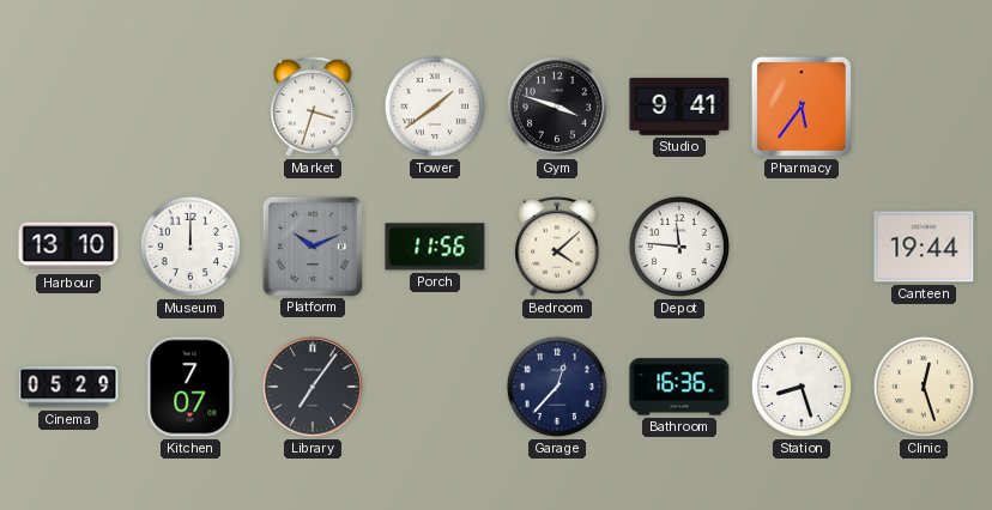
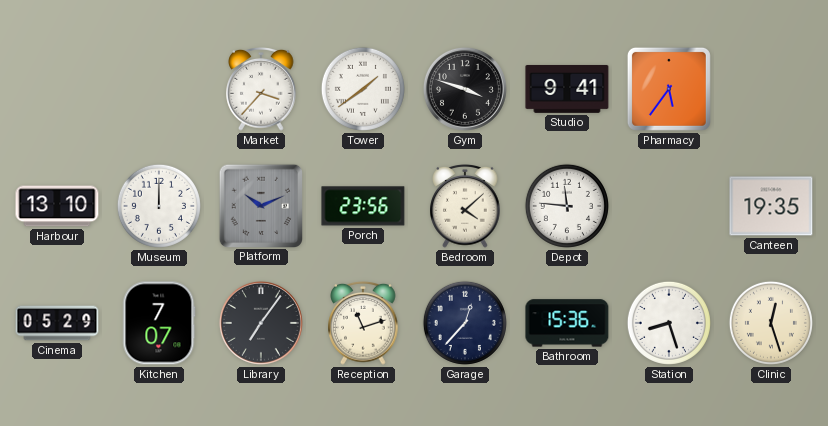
Market: 3:33 -> 3:37
Porch: 11:56 -> 23:56
Canteen: 19:44 -> 19:35
Reception: none -> 11:12
Bathroom: 16:36 -> 15:36
